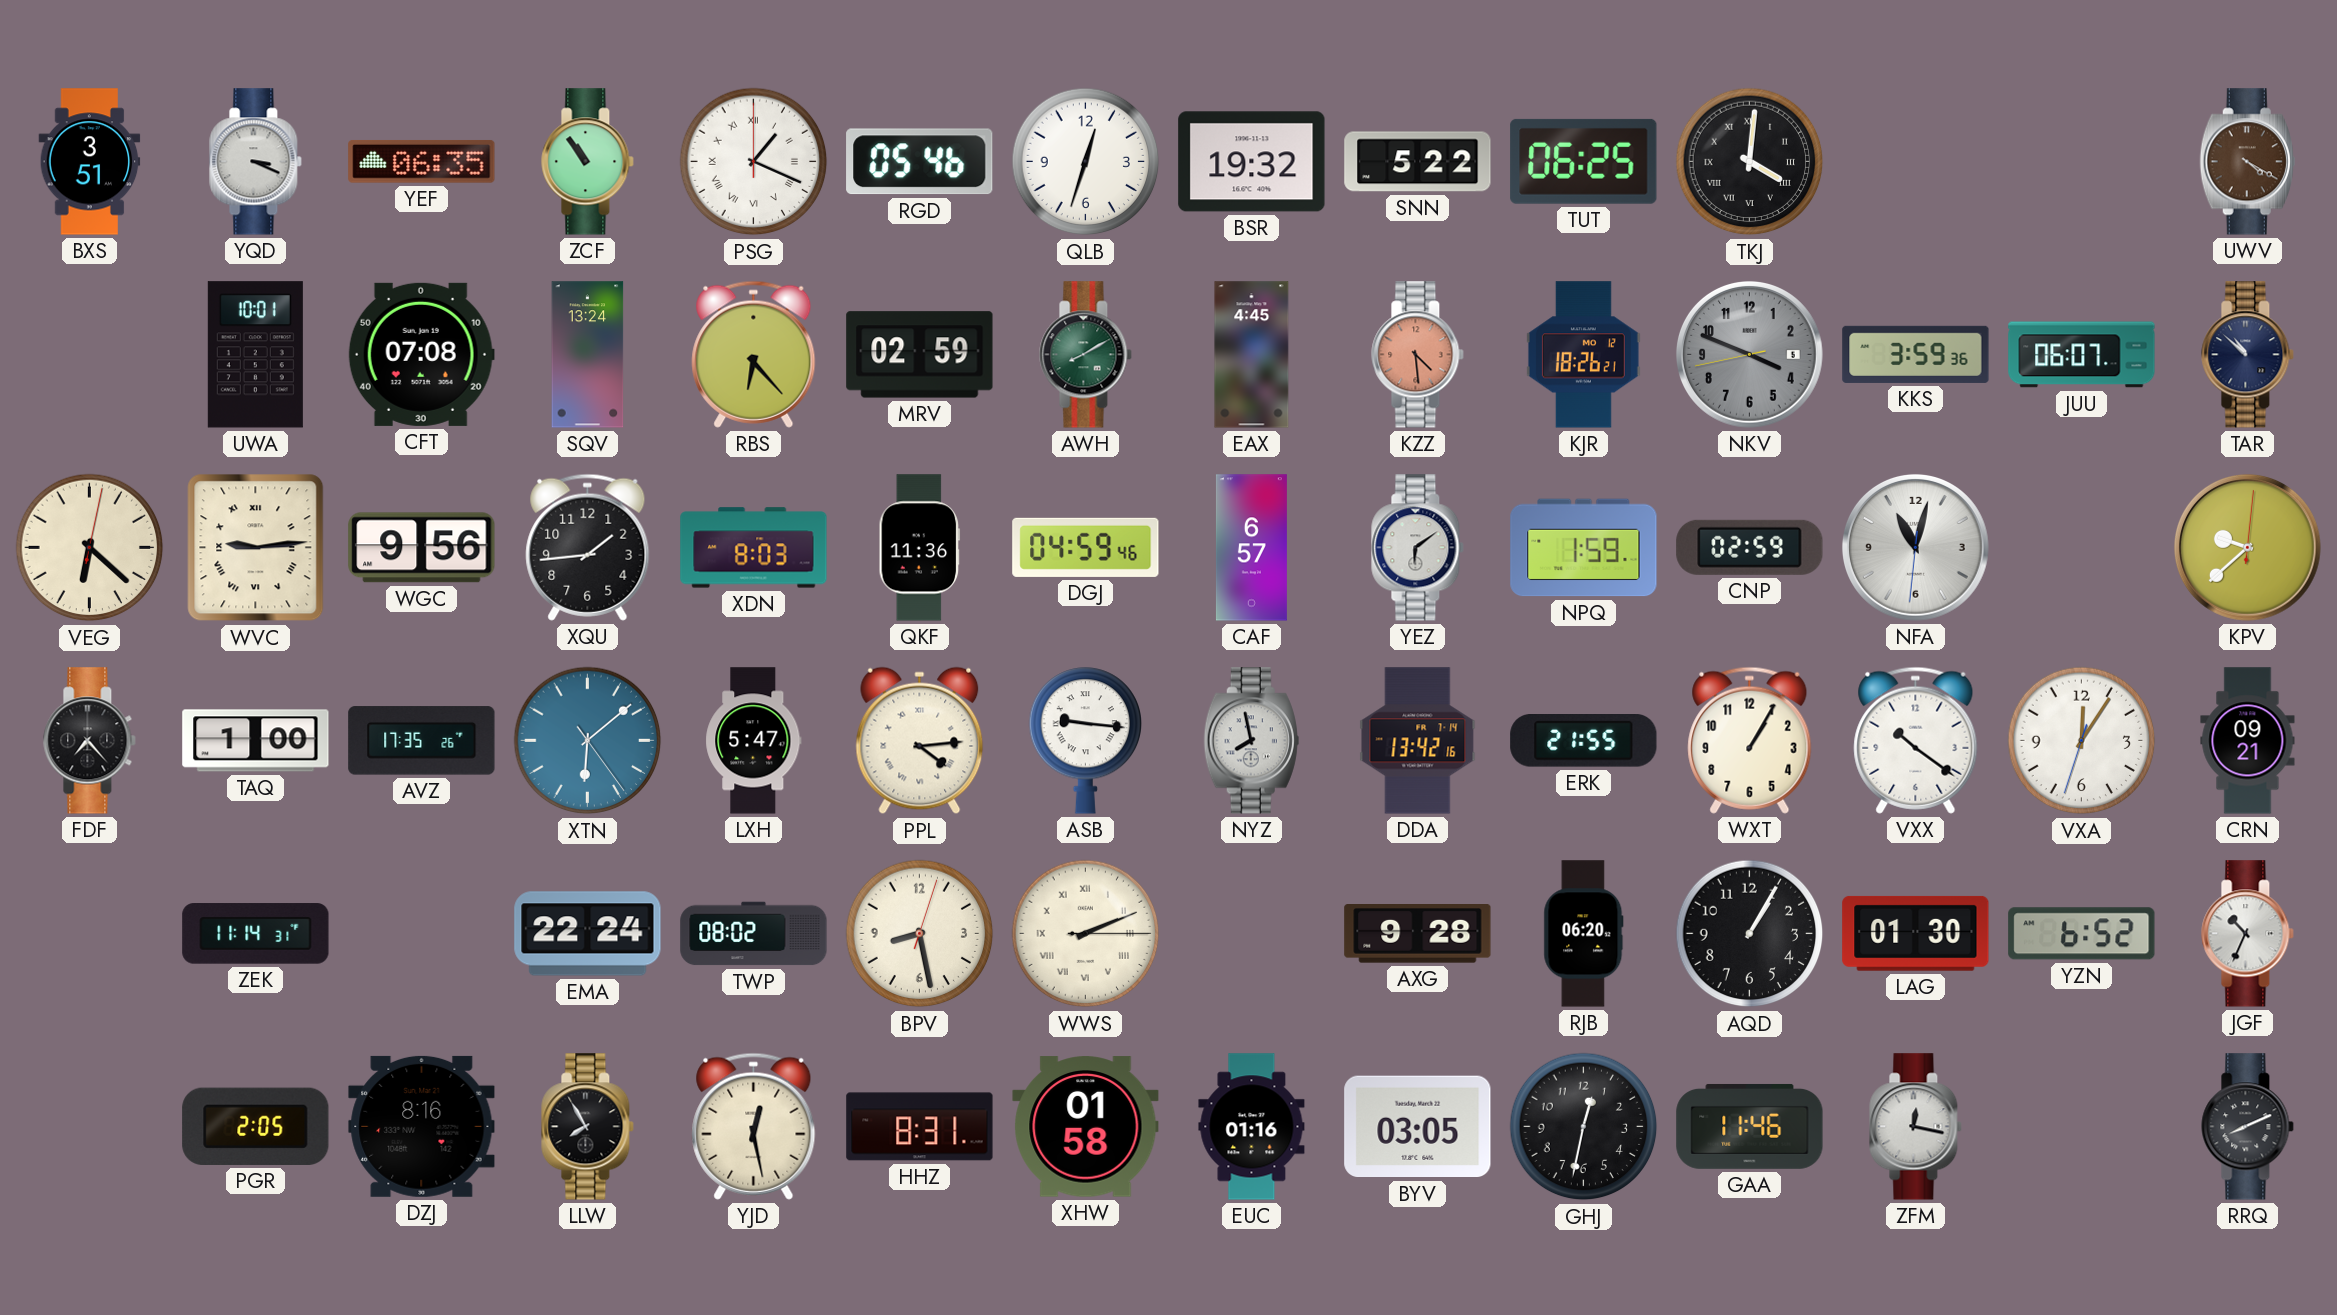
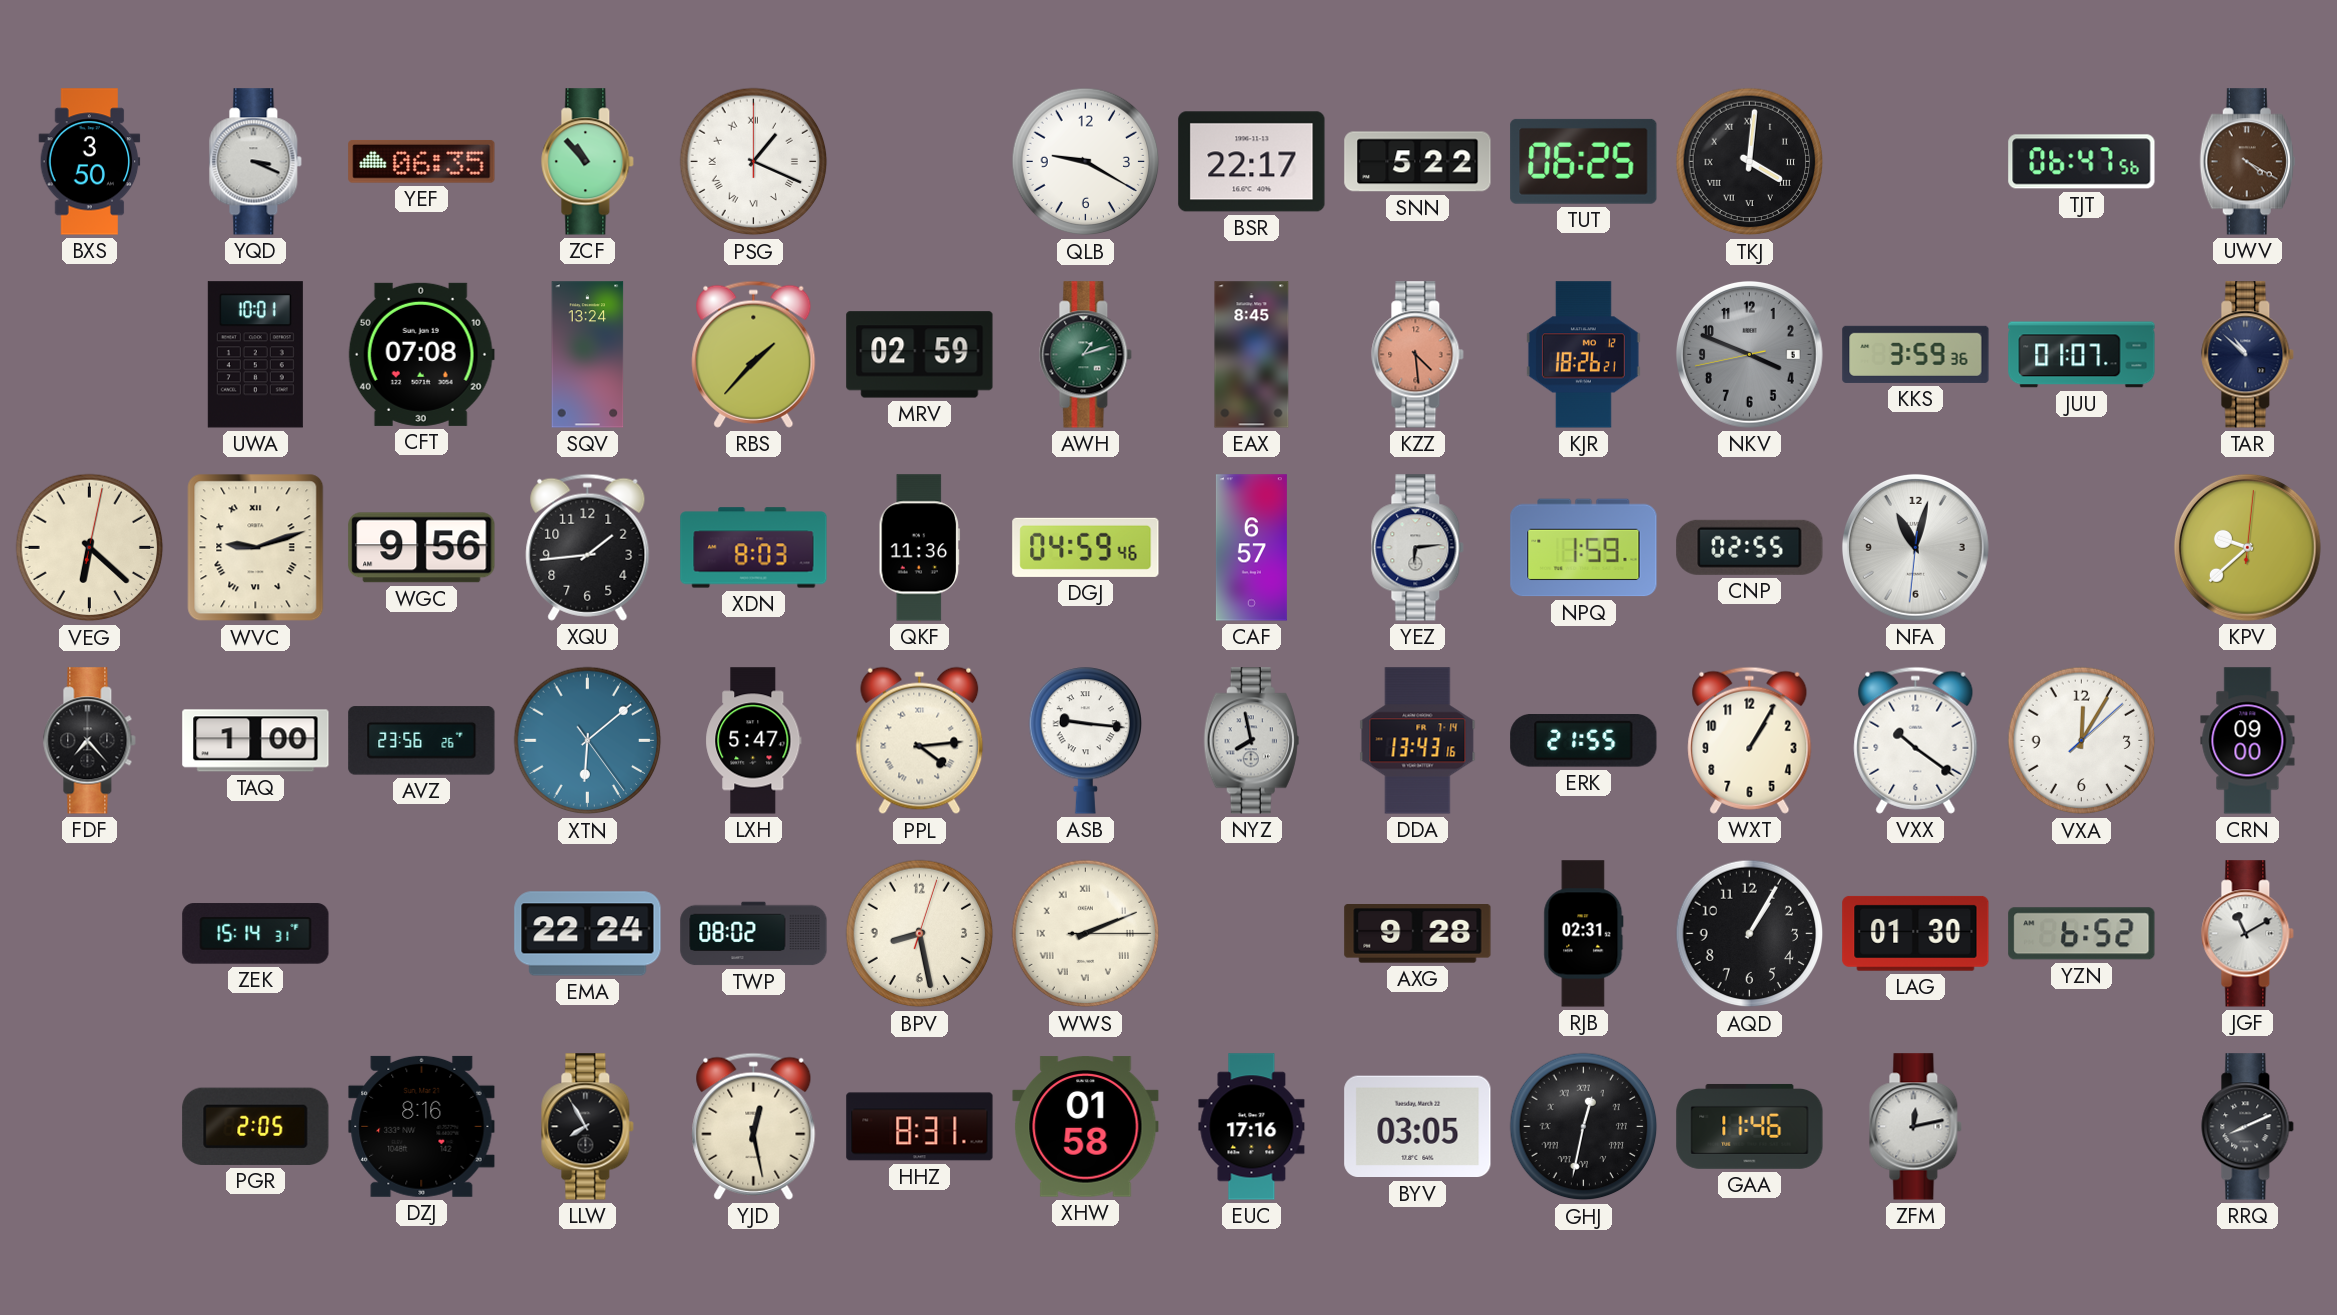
BXS: 3:51 -> 3:50
ZCF: 10:54 -> 10:53
RGD: 05:46 -> none
QLB: 12:33 -> 9:20
BSR: 19:32 -> 22:17
TJT: none -> 06:47
RBS: 6:23 -> 1:37
AWH: 8:10 -> 1:12
EAX: 4:45 -> 8:45
JUU: 06:07 -> 01:07
WVC: 9:14 -> 9:12
YEZ: 6:09 -> 6:14
CNP: 02:59 -> 02:55
AVZ: 17:35 -> 23:56
DDA: 13:42 -> 13:43
VXA: 12:05:33 -> 12:05:08
CRN: 09:21 -> 09:00
ZEK: 11:14 -> 15:14
RJB: 06:20 -> 02:31
JGF: 10:34 -> 11:10
EUC: 01:16 -> 17:16
GHJ numerals: Arabic -> Roman
ZFM: 12:17 -> 12:13
